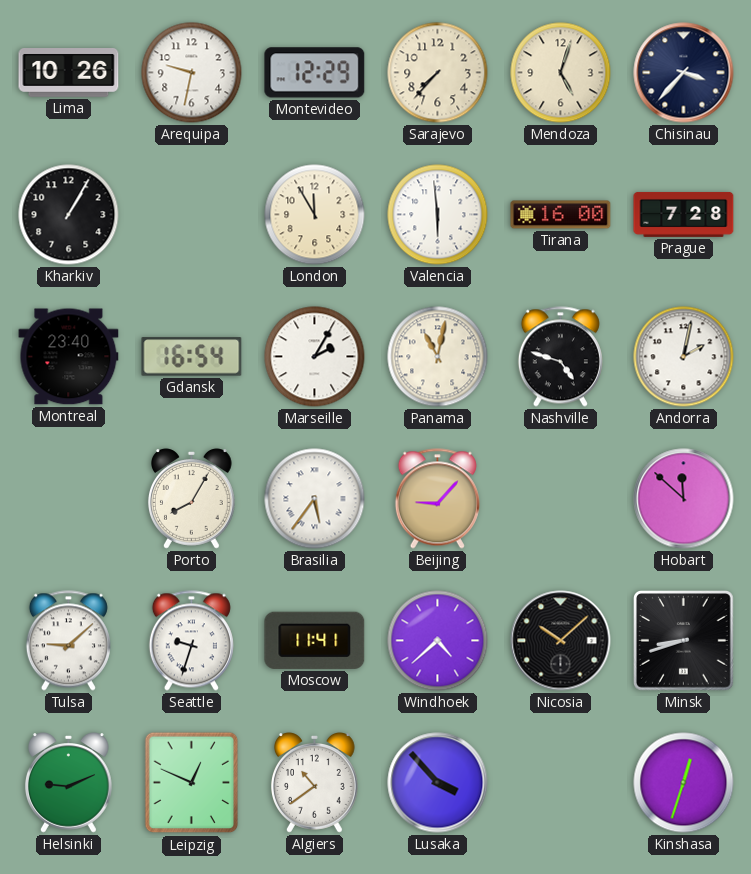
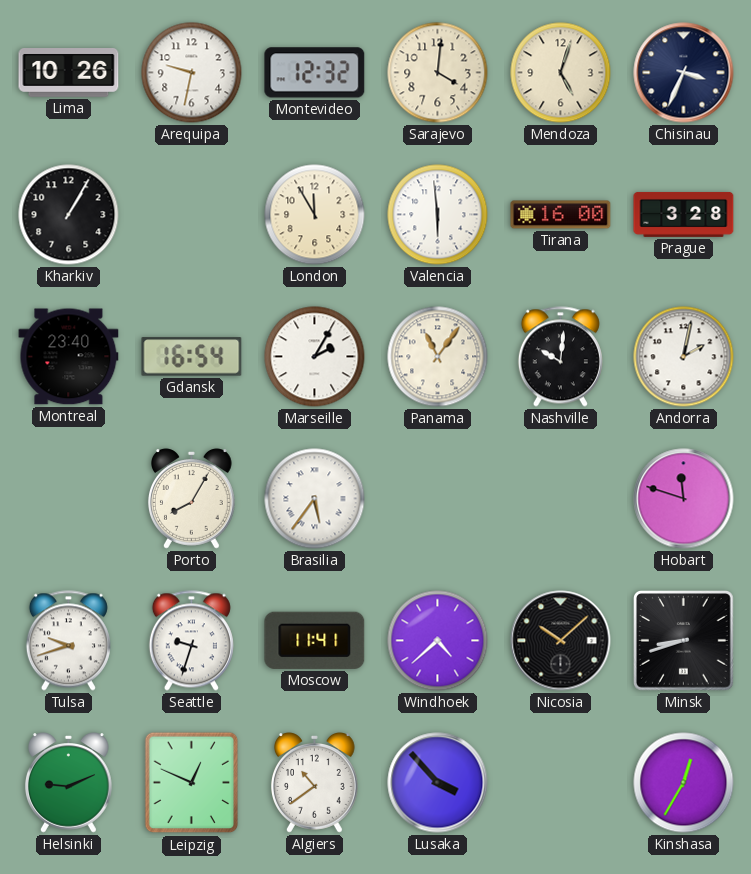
Montevideo: 12:29 -> 12:32
Sarajevo: 7:37 -> 4:01
Chisinau: 3:37 -> 3:34
Prague: 7:28 -> 3:28
Panama: 11:02 -> 11:06
Nashville: 4:48 -> 10:01
Beijing: 9:07 -> none
Hobart: 11:52 -> 11:48
Tulsa: 9:08 -> 9:42
Kinshasa: 12:33 -> 12:35
